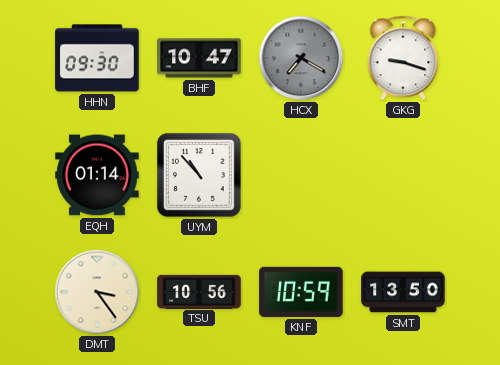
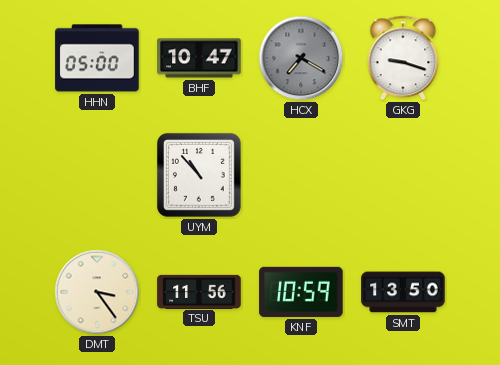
HHN: 09:30 -> 05:00
EQH: 01:14 -> none
TSU: 10:56 -> 11:56
